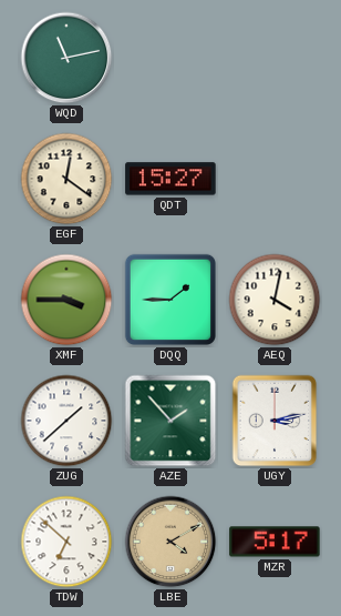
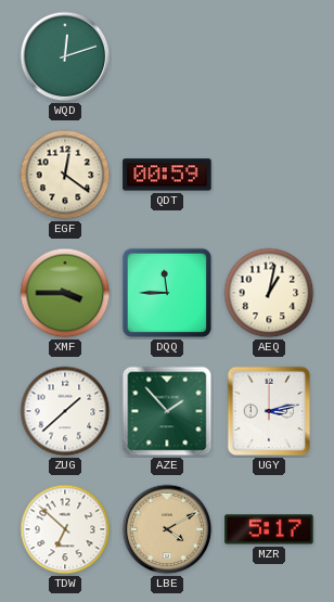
WQD: 11:13 -> 12:12
QDT: 15:27 -> 00:59
DQQ: 1:45 -> 11:45
AEQ: 4:02 -> 1:02
